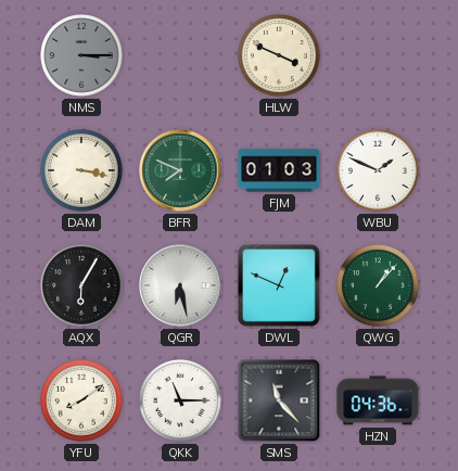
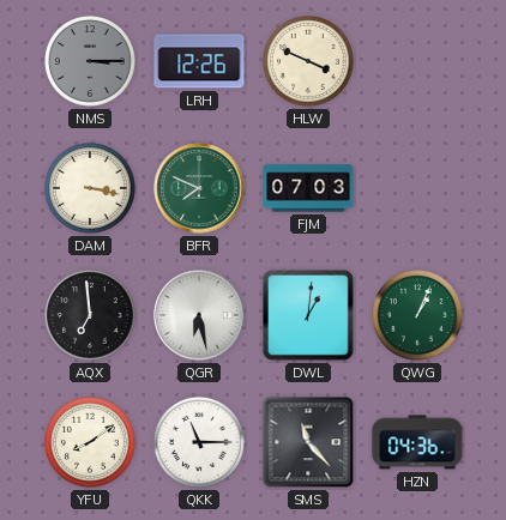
LRH: none -> 12:26
FJM: 01:03 -> 07:03
WBU: 1:49 -> none
AQX: 6:05 -> 6:59
DWL: 12:49 -> 1:01
QWG: 1:07 -> 1:04
